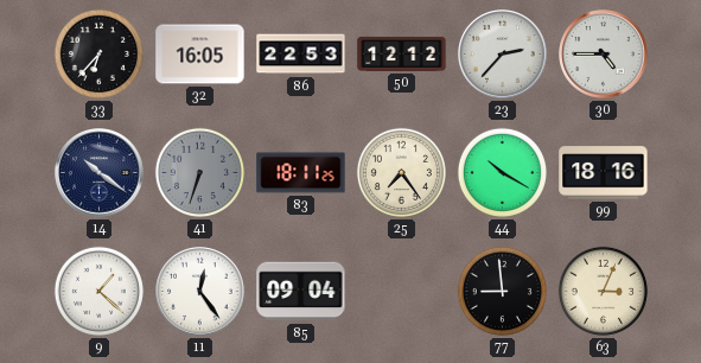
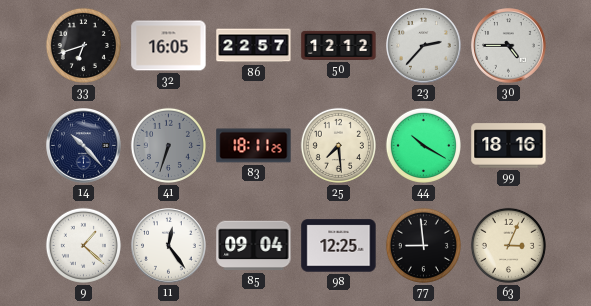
33: 6:37 -> 6:42
86: 22:53 -> 22:57
14: 10:21 -> 10:23
25: 7:24 -> 7:29
98: none -> 12:25
